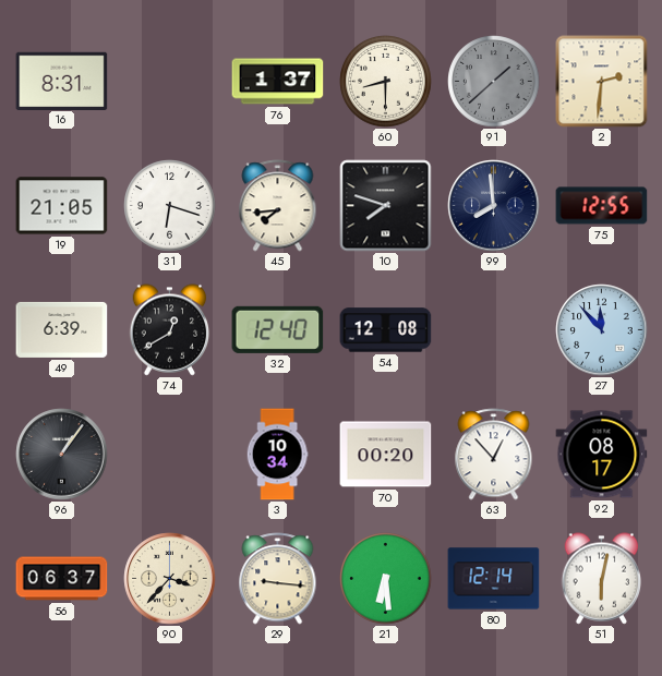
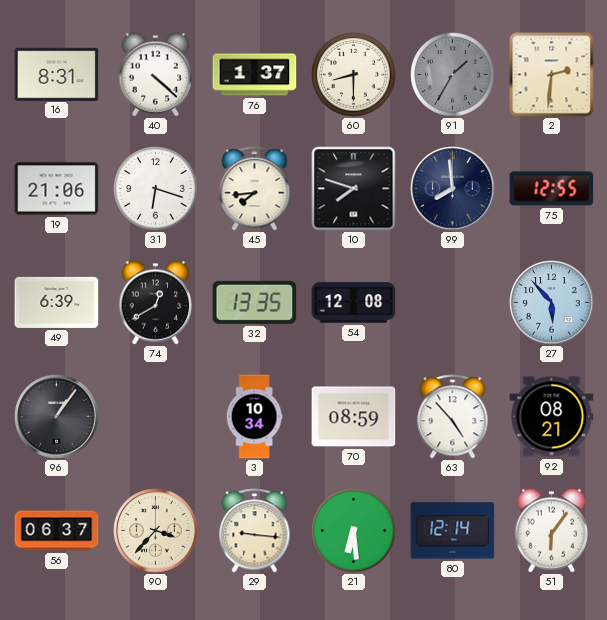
40: none -> 4:22
91: 1:38 -> 1:35
19: 21:05 -> 21:06
32: 12:40 -> 13:35
27: 11:53 -> 5:53
70: 00:20 -> 08:59
63: 12:53 -> 4:53
92: 08:17 -> 08:21
51: 6:02 -> 6:06
